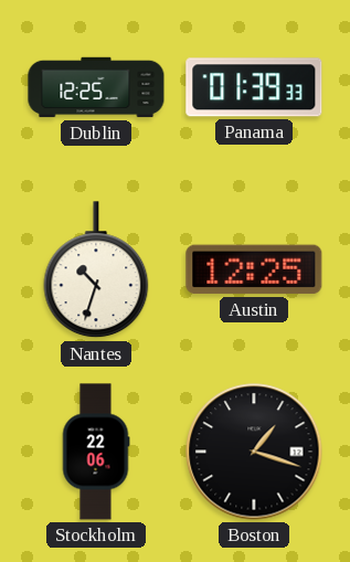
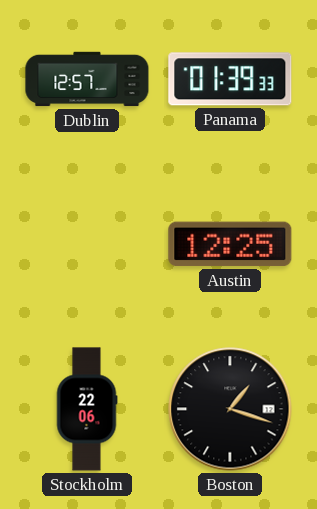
Dublin: 12:25 -> 12:57
Nantes: 10:33 -> none
